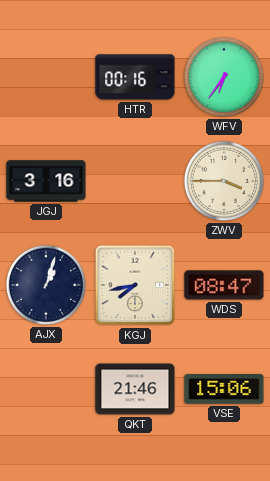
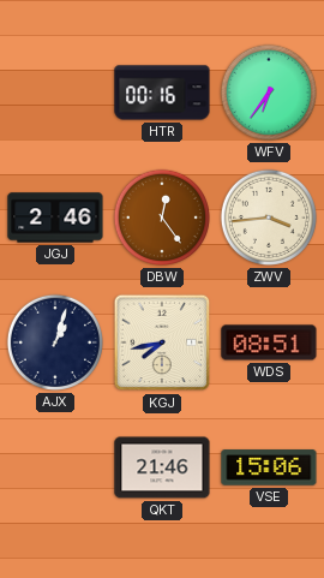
JGJ: 3:16 -> 2:46
DBW: none -> 12:24
ZWV: 3:45 -> 3:44
WDS: 08:47 -> 08:51
